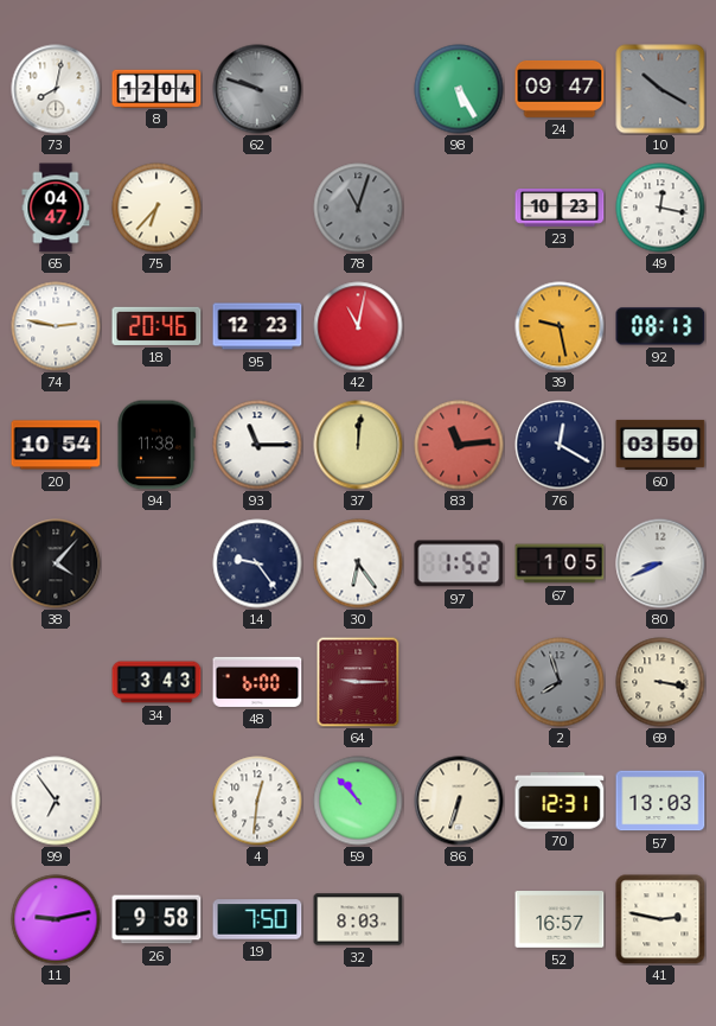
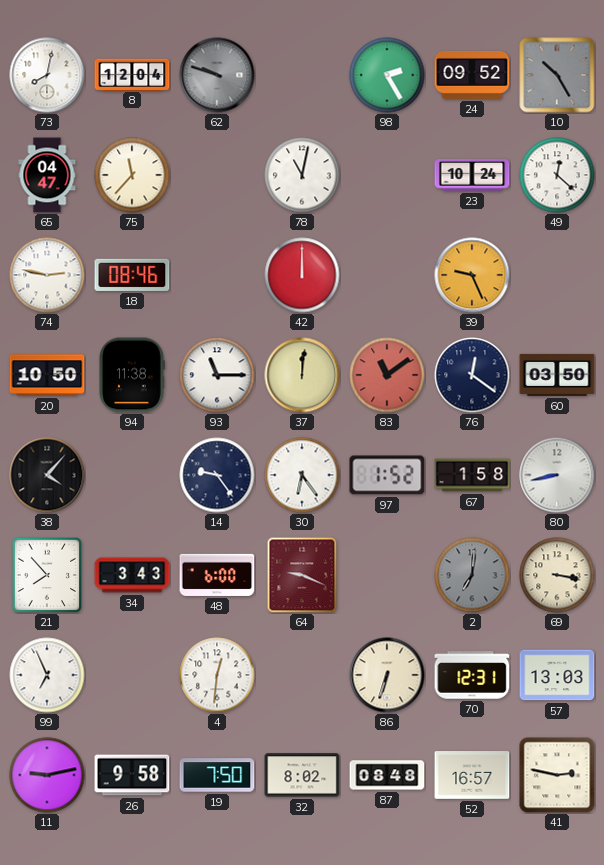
98: 5:25 -> 2:25
24: 09:47 -> 09:52
10: 10:20 -> 10:25
75: 6:37 -> 11:37
78: 11:03 -> 11:02
78 dial: grey -> white
23: 10:23 -> 10:24
49: 12:17 -> 12:22
18: 20:46 -> 08:46
95: 12:23 -> none
42: 11:02 -> 12:00
39: 9:28 -> 9:26
92: 08:13 -> none
20: 10:54 -> 10:50
83: 11:14 -> 11:09
76: 12:20 -> 12:21
67: 1:05 -> 1:58
80: 8:41 -> 8:43
21: none -> 7:53
64: 9:15 -> 9:19
2: 7:57 -> 7:01
99: 6:54 -> 6:56
59: 10:53 -> none
32: 8:03 -> 8:02
87: none -> 08:48
